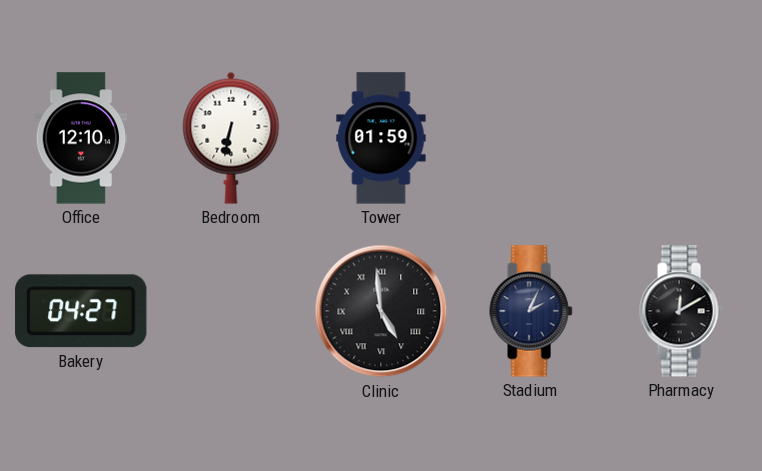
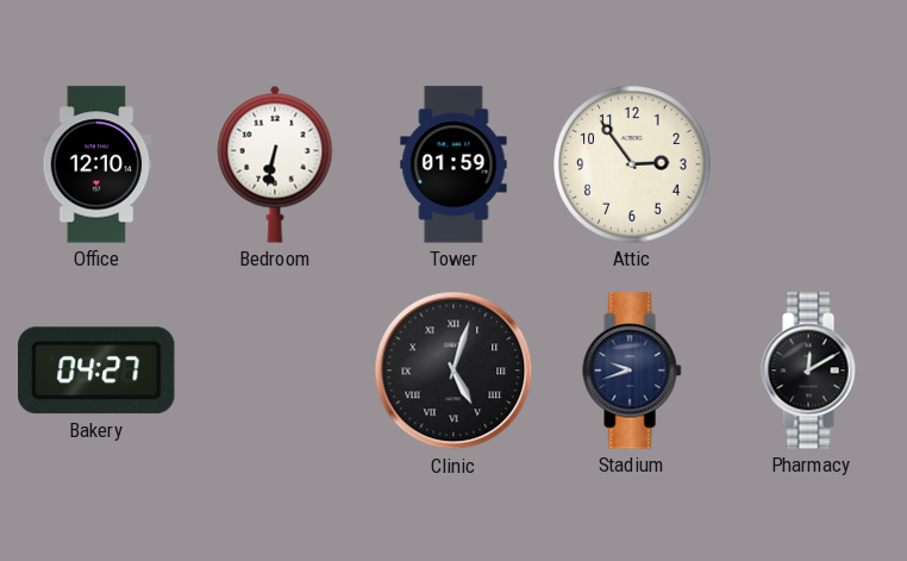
Attic: none -> 2:54
Clinic: 4:59 -> 5:03
Stadium: 2:04 -> 9:42
